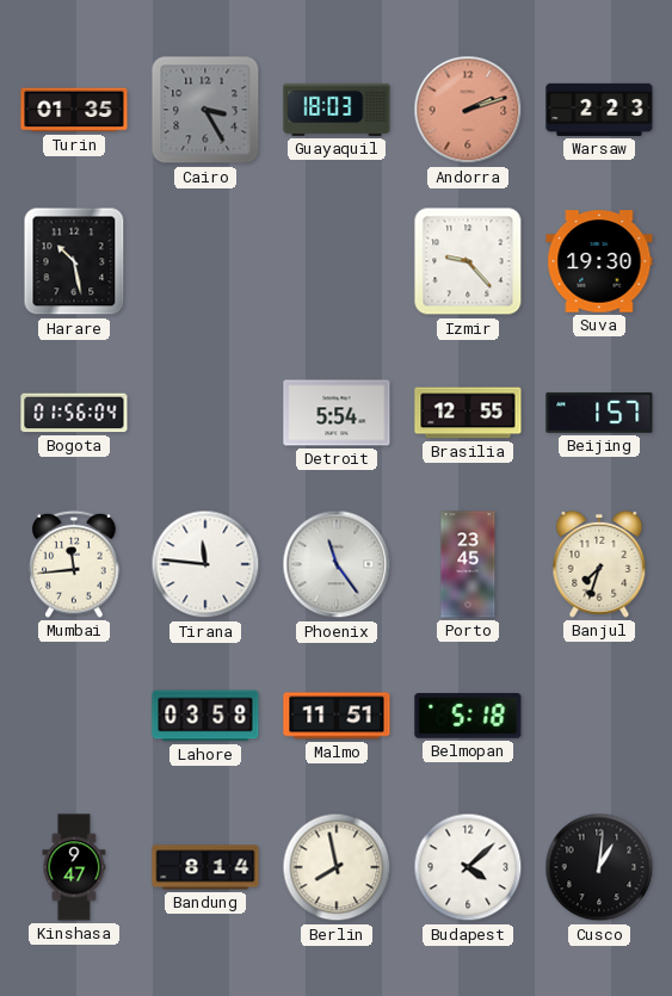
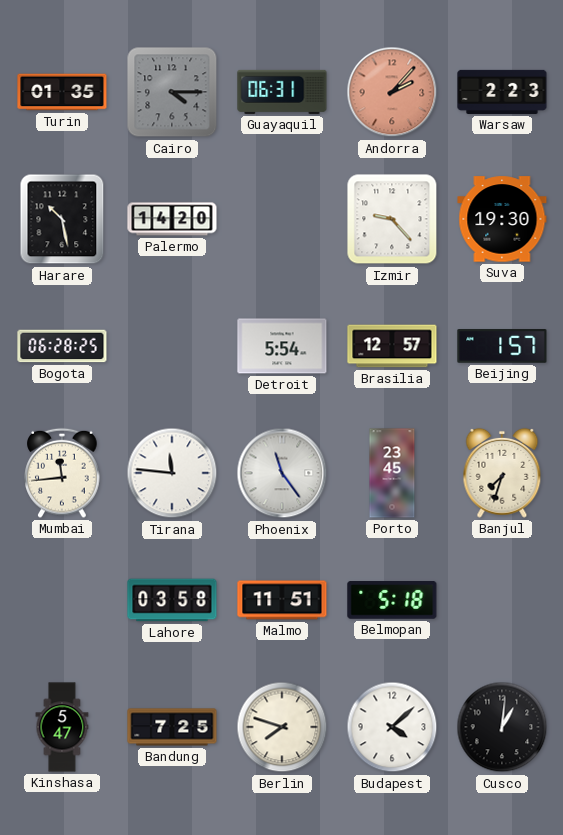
Cairo: 3:25 -> 4:15
Guayaquil: 18:03 -> 06:31
Andorra: 2:12 -> 2:07
Palermo: none -> 14:20
Bogota: 01:56 -> 06:28
Brasilia: 12:55 -> 12:57
Kinshasa: 9:47 -> 5:47
Bandung: 8:14 -> 7:25
Berlin: 7:58 -> 7:48
